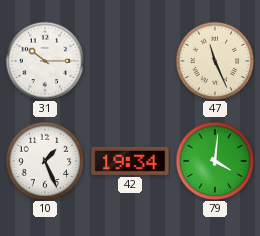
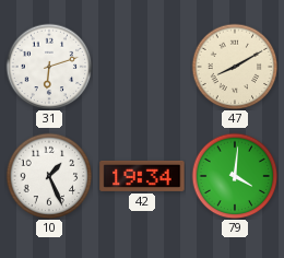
31: 10:15 -> 6:12
47: 11:26 -> 8:10
